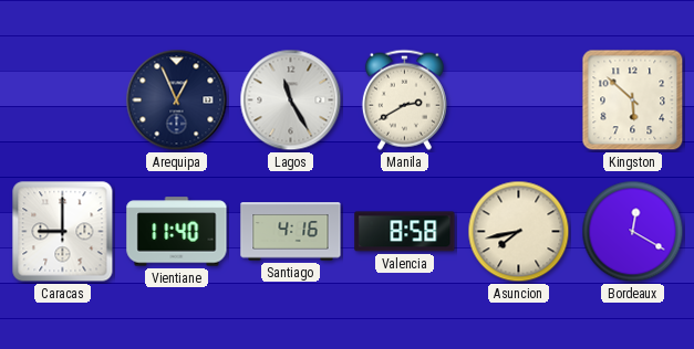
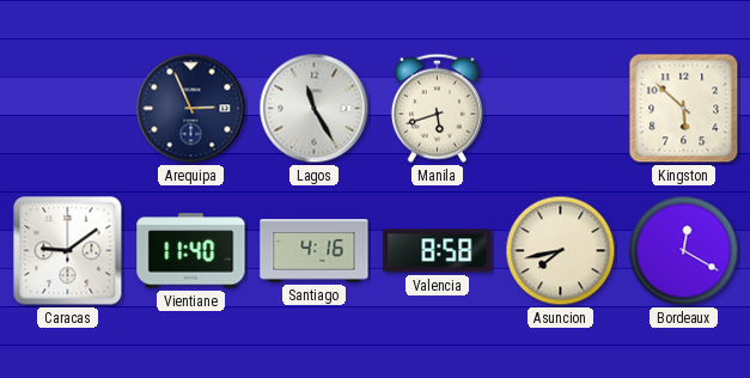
Arequipa: 12:56 -> 2:56
Manila: 2:40 -> 5:42
Caracas: 9:00 -> 9:09
